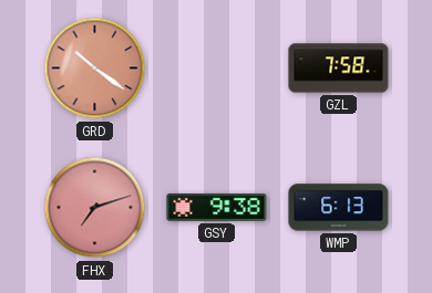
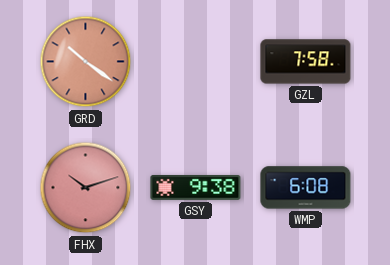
FHX: 7:12 -> 10:12
WMP: 6:13 -> 6:08
